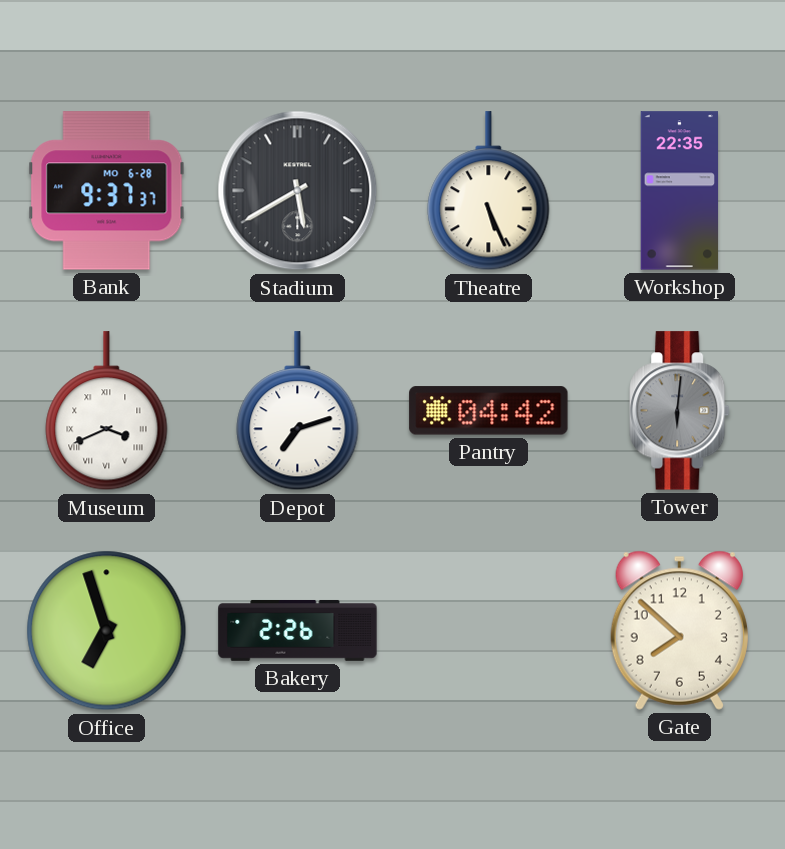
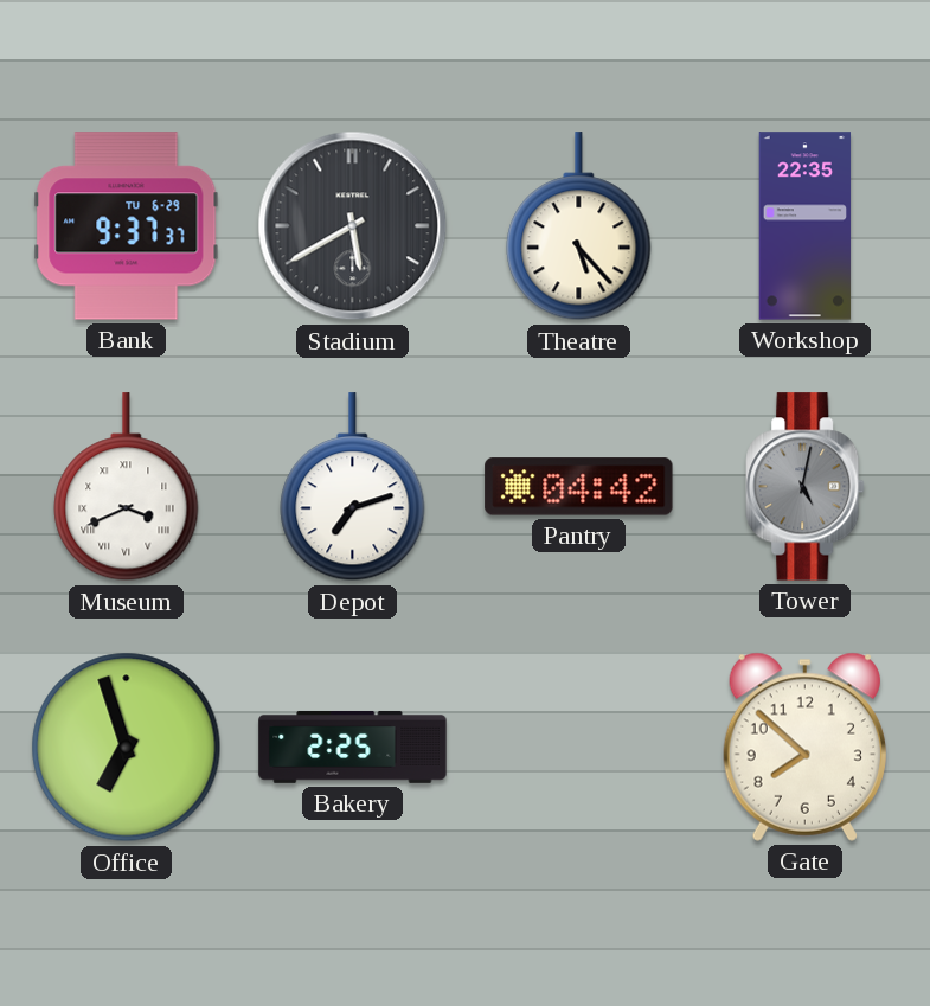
Bank date: MO 6-28 -> TU 6-29
Theatre: 5:26 -> 5:23
Tower: 6:01 -> 5:02
Bakery: 2:26 -> 2:25
